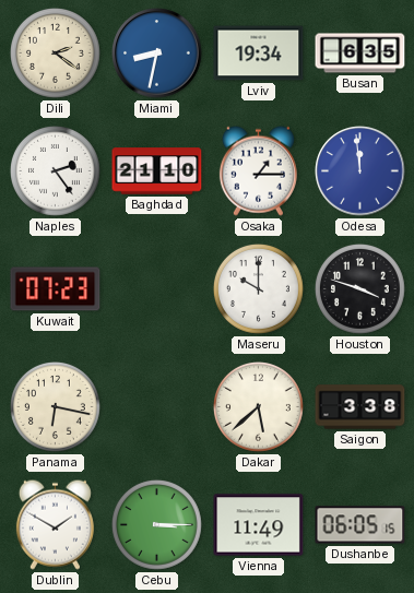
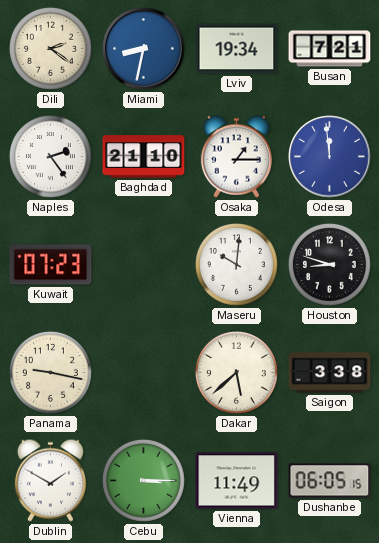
Busan: 6:35 -> 7:21
Maseru: 10:00 -> 10:01
Houston: 3:48 -> 8:48
Panama: 6:17 -> 9:17
